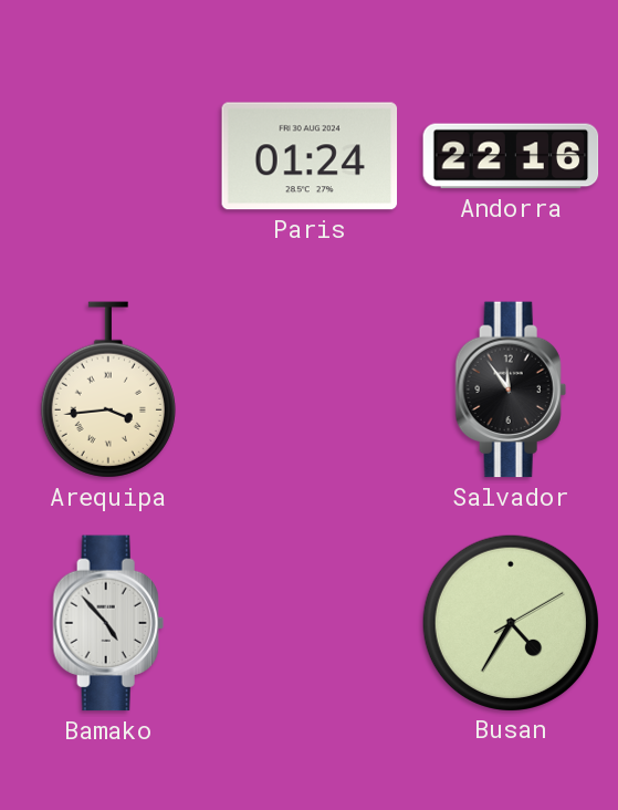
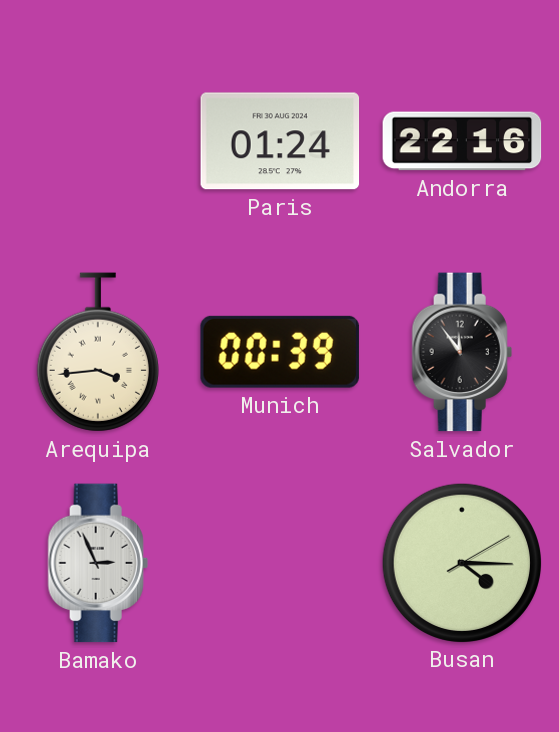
Munich: none -> 00:39
Bamako: 4:53 -> 2:56
Busan: 4:35 -> 4:15
